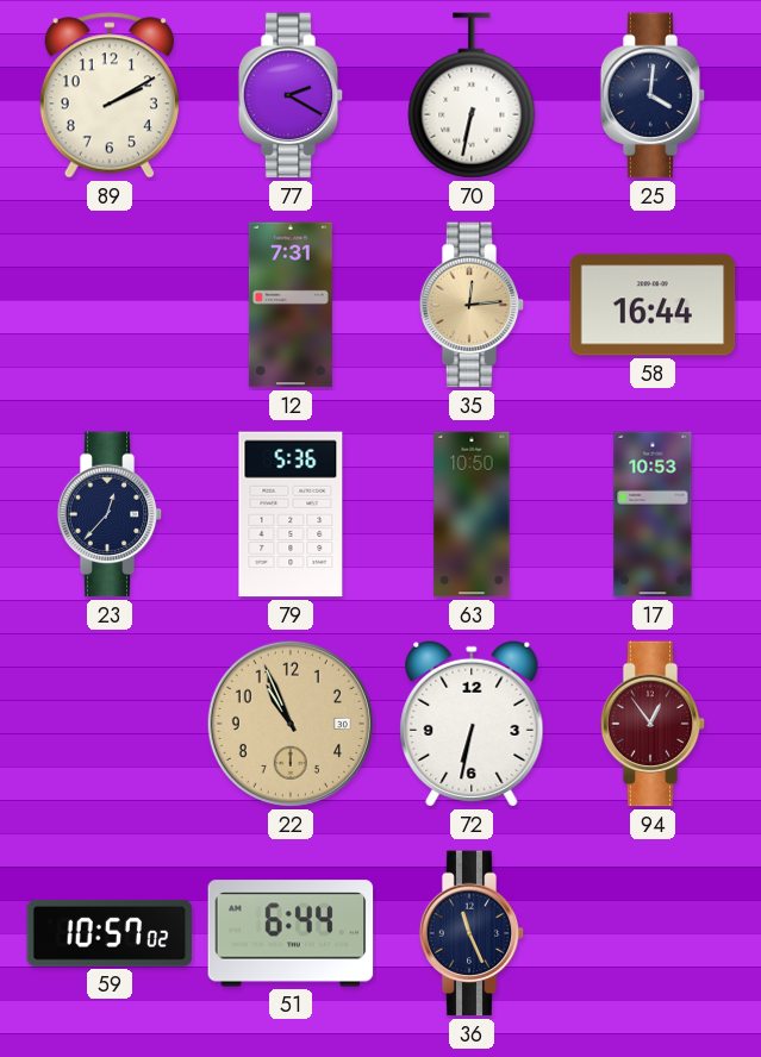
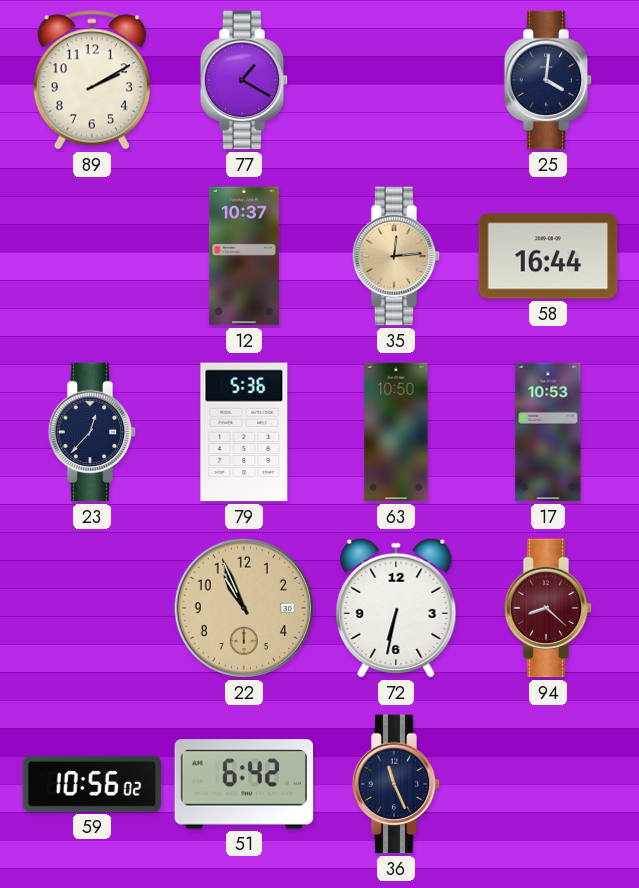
77: 2:20 -> 1:20
70: 6:32 -> none
12: 7:31 -> 10:37
94: 12:54 -> 8:22
59: 10:57 -> 10:56
51: 6:44 -> 6:42
